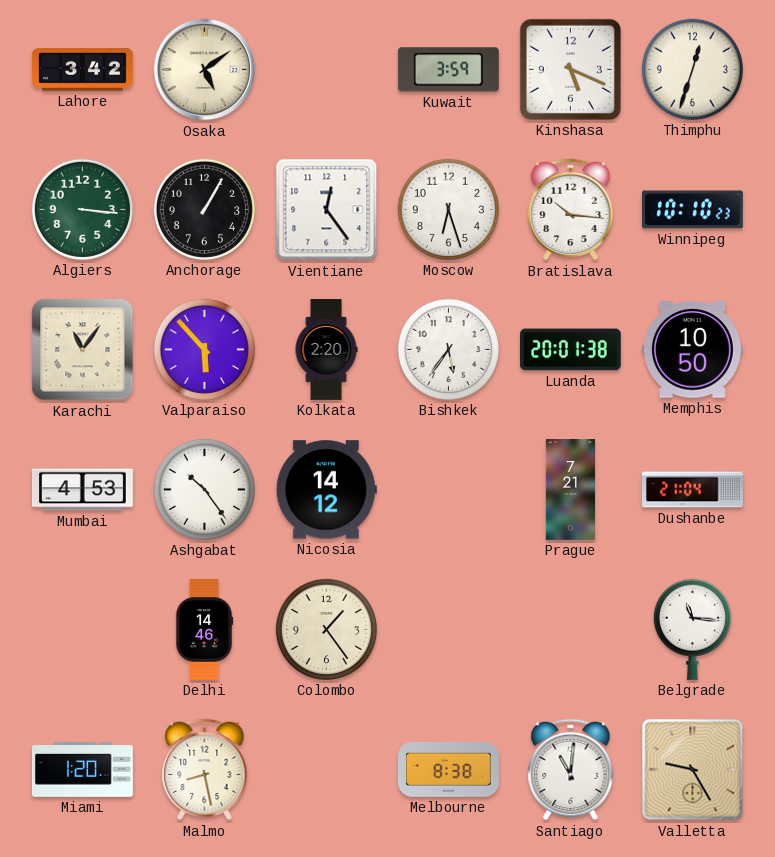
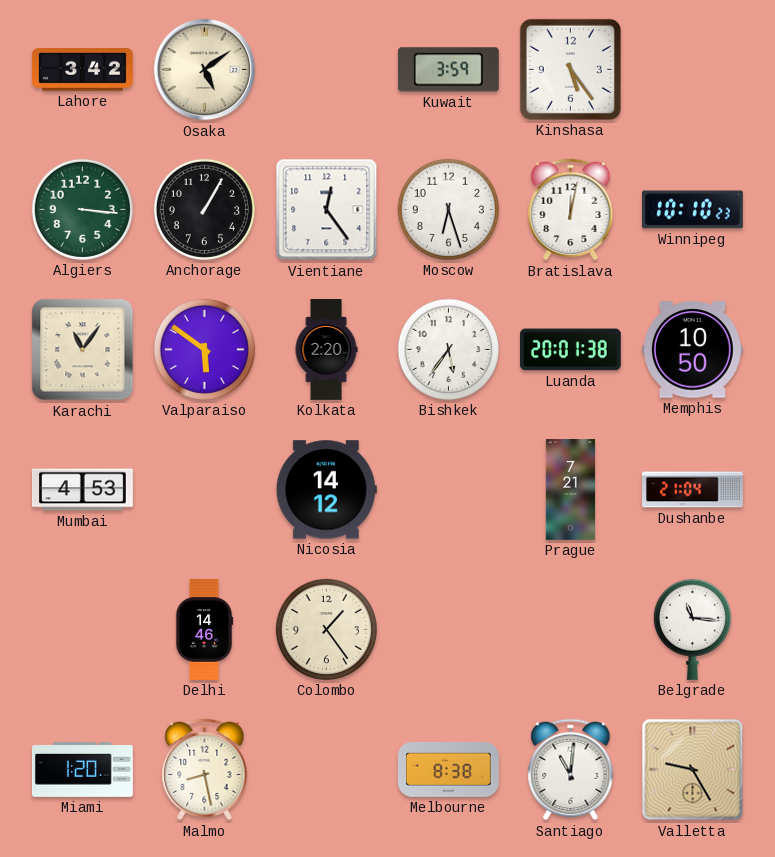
Kinshasa: 5:19 -> 5:24
Thimphu: 12:33 -> none
Bratislava: 10:16 -> 12:02
Valparaiso: 5:53 -> 5:51
Ashgabat: 10:24 -> none
